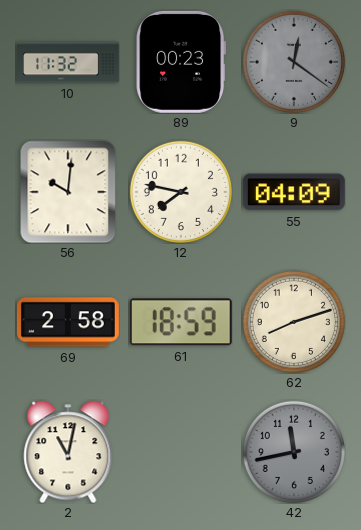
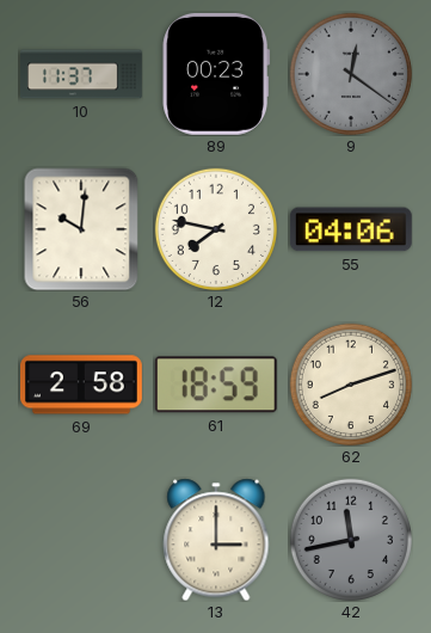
10: 11:32 -> 11:37
55: 04:09 -> 04:06
2: 11:02 -> none
13: none -> 3:00
